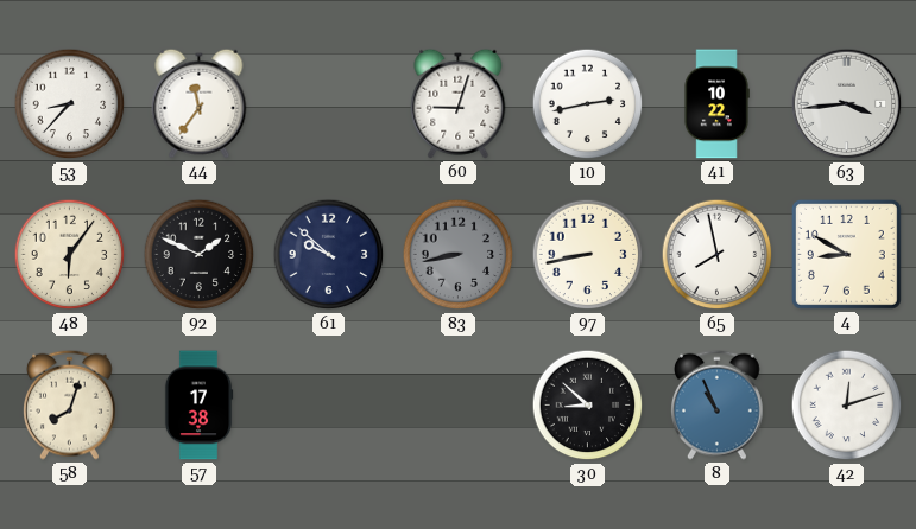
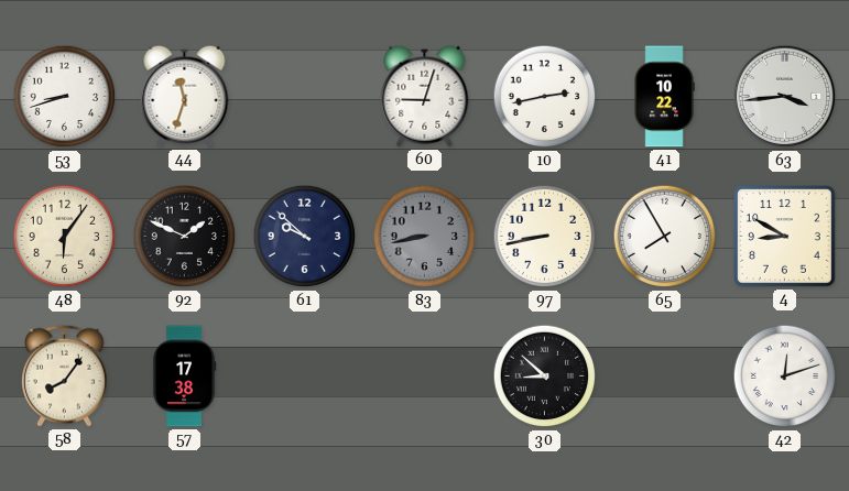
53: 8:37 -> 8:42
44: 11:36 -> 11:33
65: 7:58 -> 7:55
58: 8:03 -> 8:06
8: 10:56 -> none
